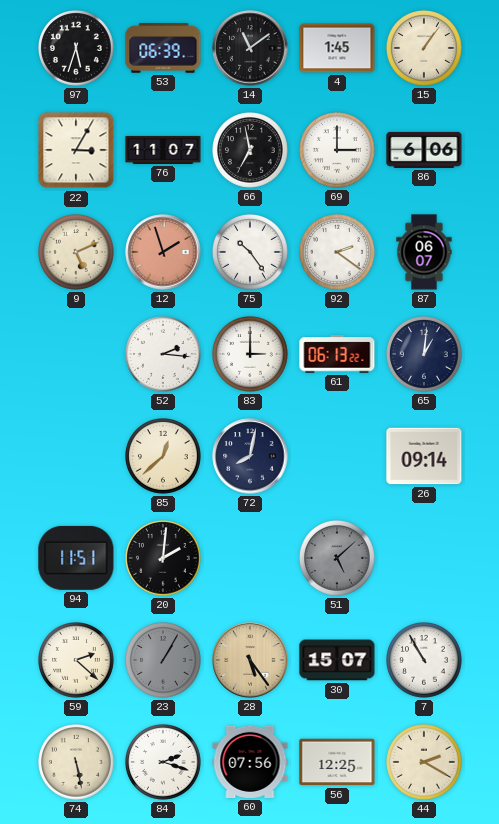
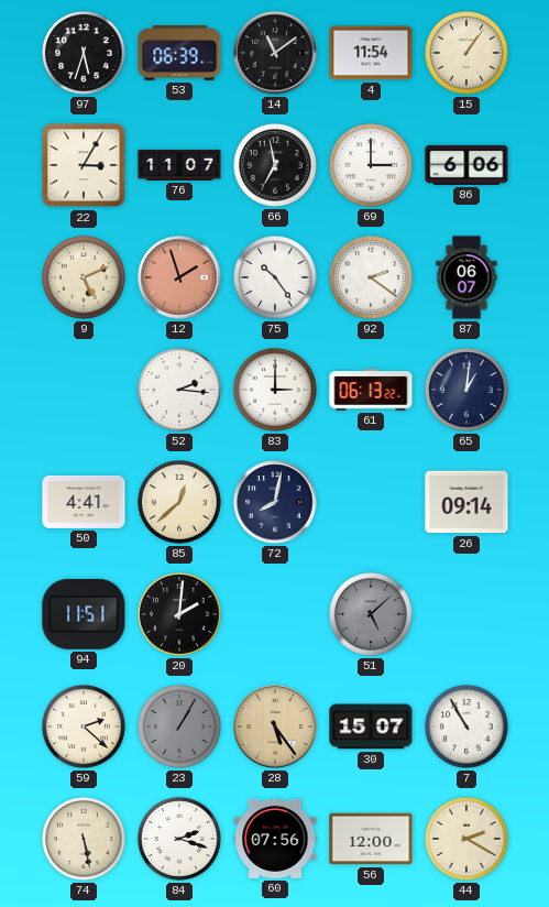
4: 1:45 -> 11:54
50: none -> 4:41
56: 12:25 -> 12:00
